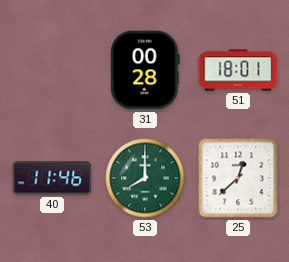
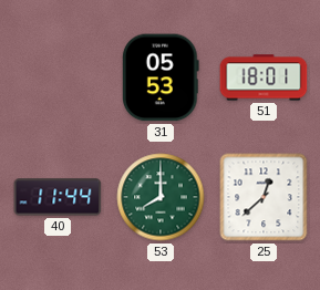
31: 00:28 -> 05:53
40: 11:46 -> 11:44
